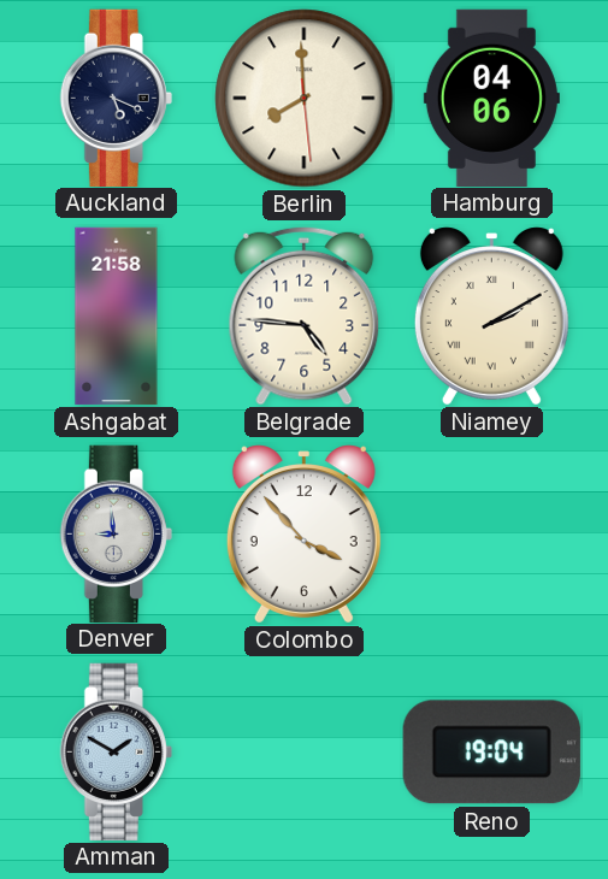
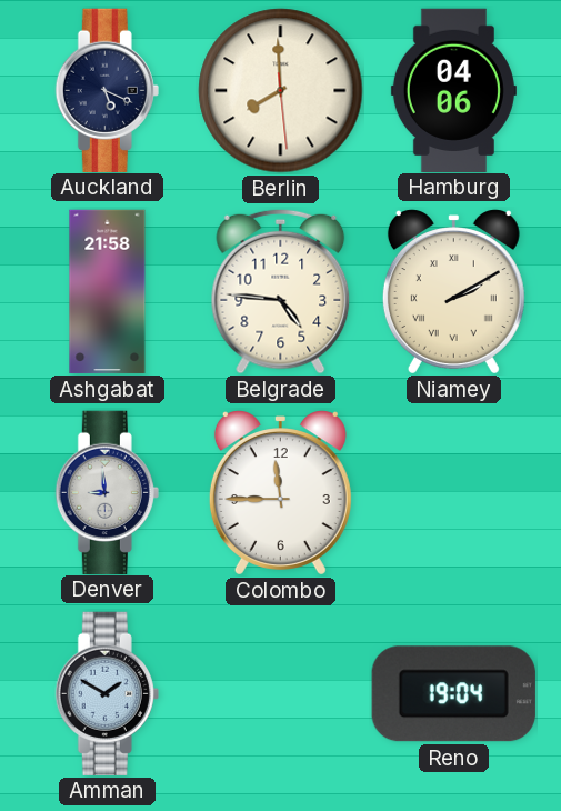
Colombo: 3:53 -> 11:45
